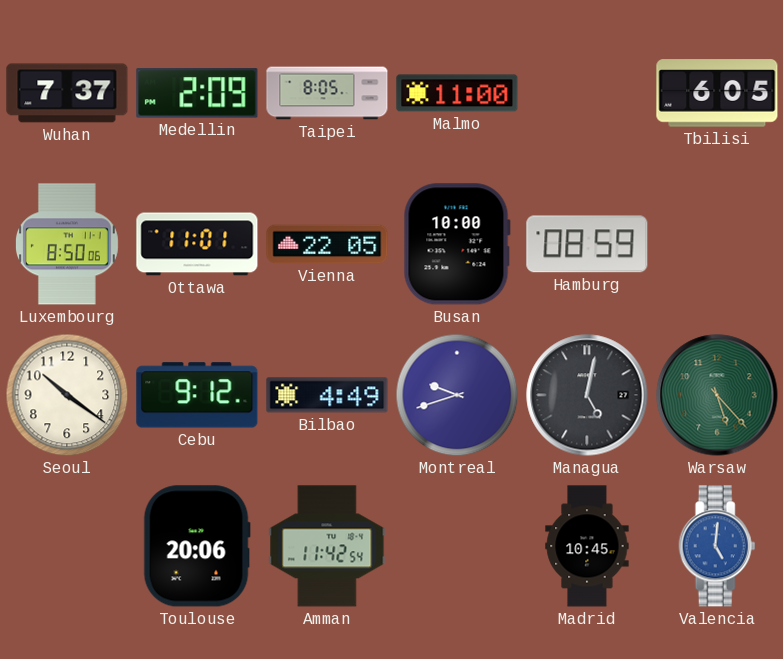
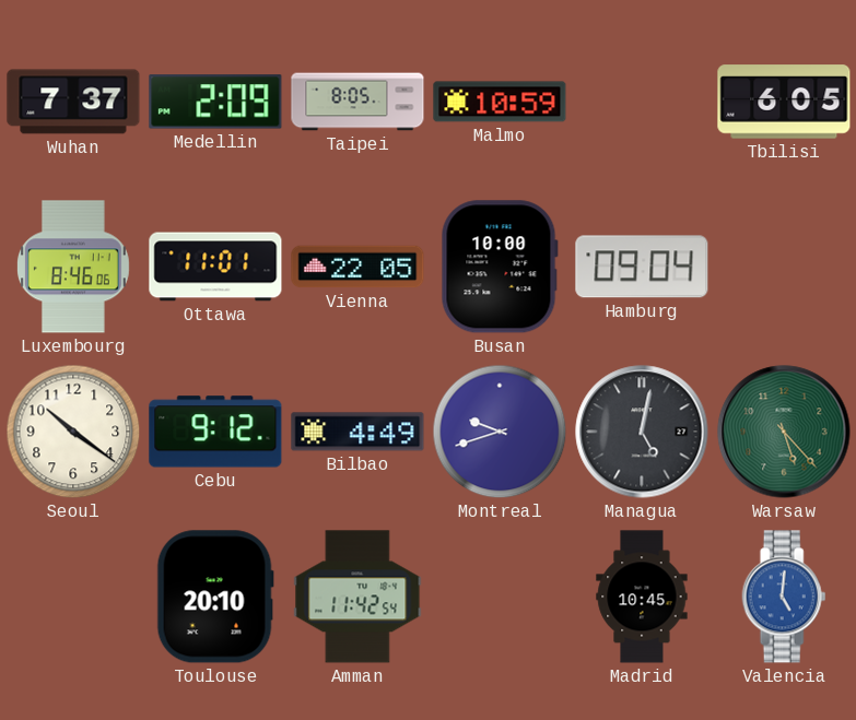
Malmo: 11:00 -> 10:59
Luxembourg: 8:50 -> 8:46
Hamburg: 08:59 -> 09:04
Toulouse: 20:06 -> 20:10
